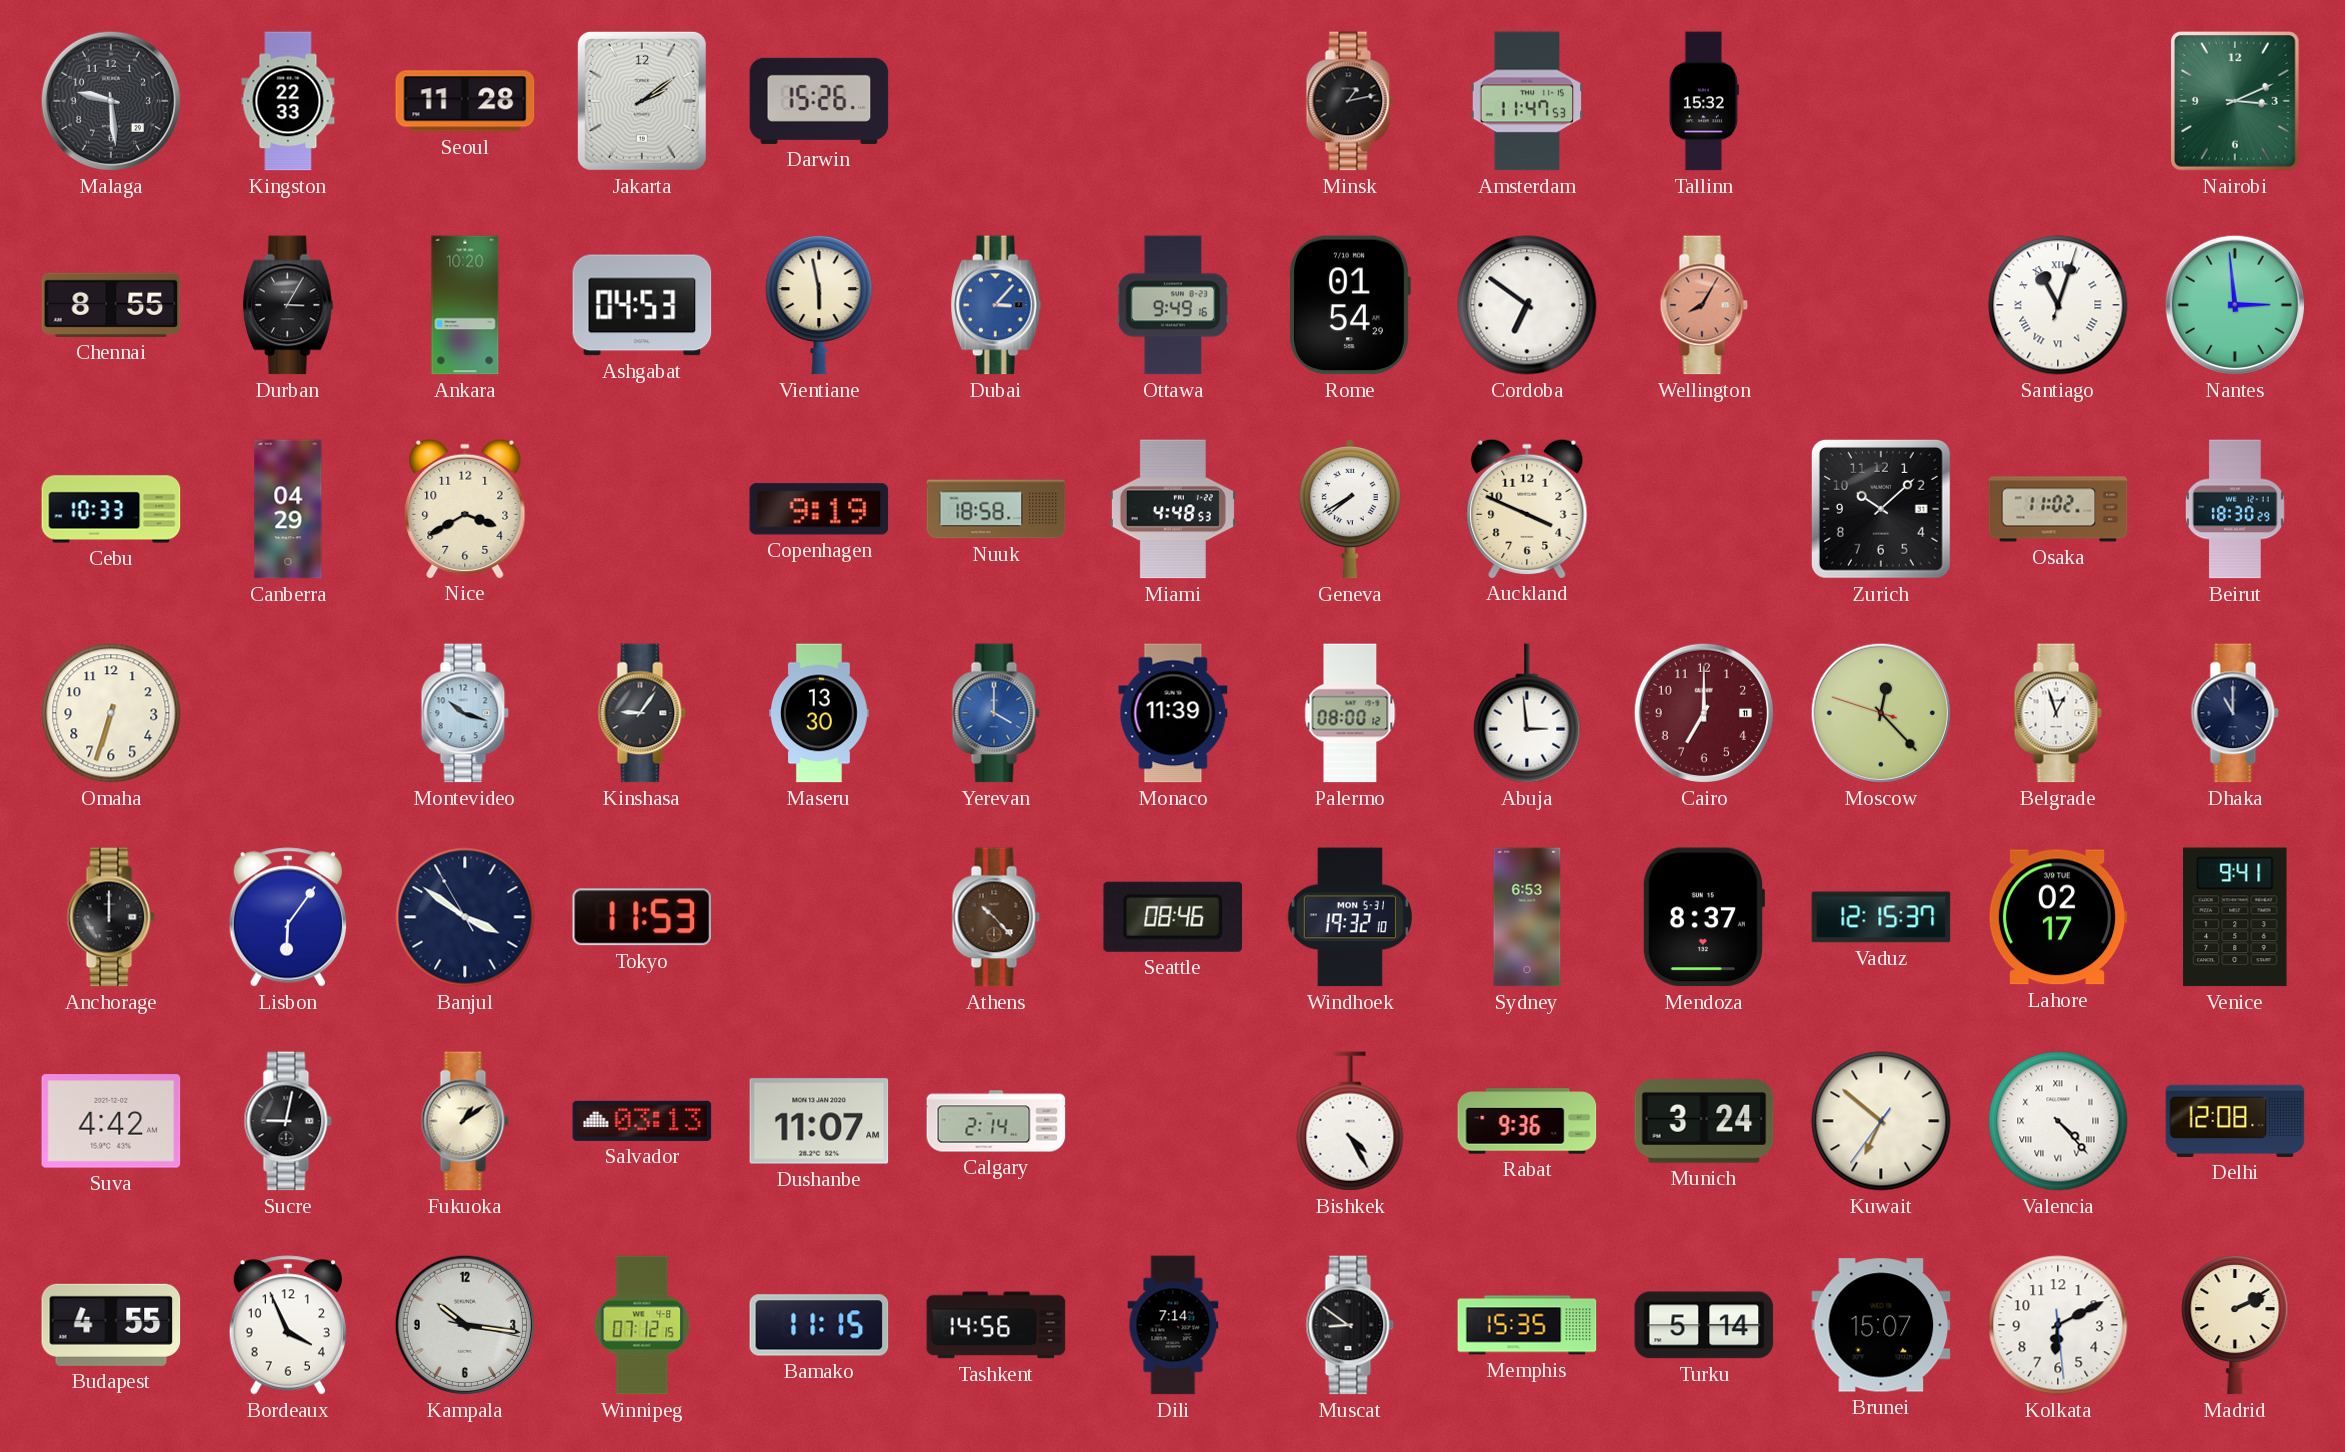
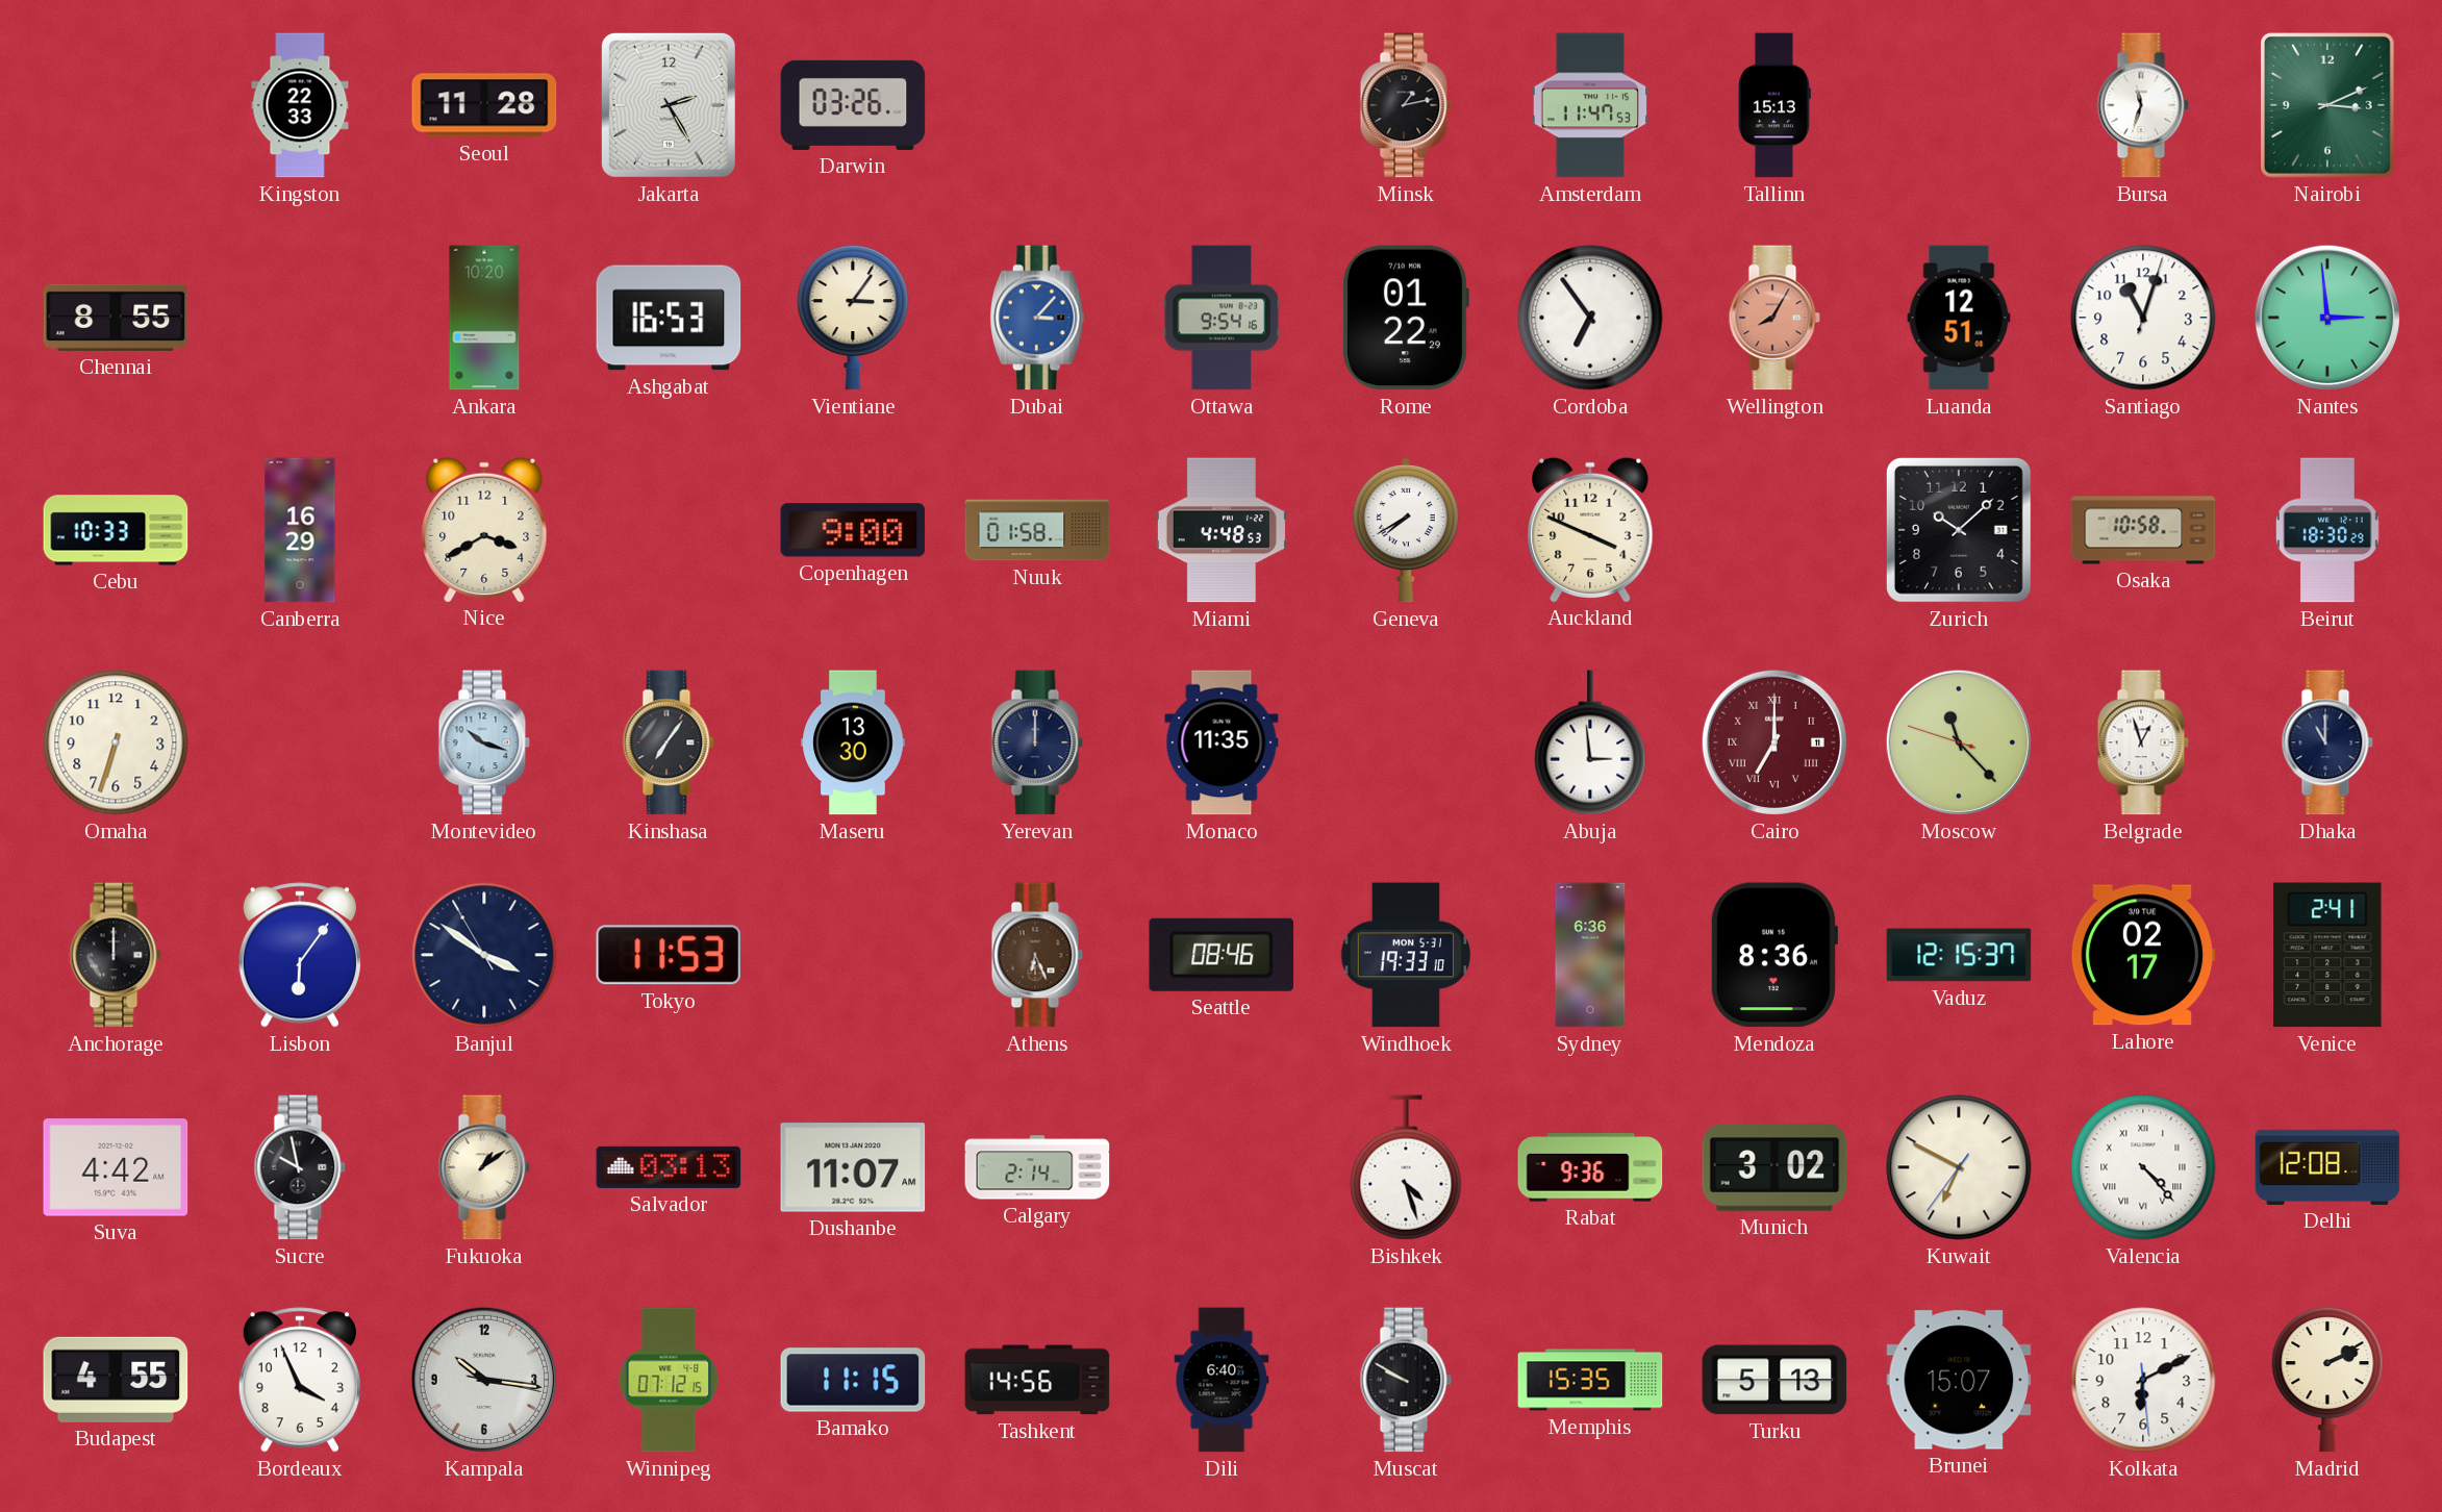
Malaga: 9:29 -> none
Jakarta: 2:09 -> 2:25
Darwin: 15:26 -> 03:26
Tallinn: 15:32 -> 15:13
Bursa: none -> 11:33
Durban: 3:05 -> none
Ashgabat: 04:53 -> 16:53
Vientiane: 5:58 -> 3:06
Ottawa: 9:49 -> 9:54
Rome: 01:54 -> 01:22
Cordoba: 6:51 -> 6:54
Luanda: none -> 12:51
Santiago numerals: Roman -> Arabic
Canberra: 04:29 -> 16:29
Copenhagen: 9:19 -> 9:00
Nuuk: 18:58 -> 01:58
Osaka: 11:02 -> 10:58
Kinshasa: 9:06 -> 7:06
Yerevan: 4:00 -> 12:00
Yerevan dial: blue -> navy
Monaco: 11:39 -> 11:35
Palermo: 08:00 -> none
Cairo numerals: Arabic -> Roman
Moscow: 12:22 -> 11:22
Athens: 10:23 -> 6:26
Windhoek: 19:32 -> 19:33
Sydney: 6:53 -> 6:36
Mendoza: 8:37 -> 8:36
Venice: 9:41 -> 2:41
Sucre: 9:02 -> 9:58
Bishkek: 4:25 -> 4:27
Munich: 3:24 -> 3:02
Kuwait: 6:51 -> 6:49
Dili: 7:14 -> 6:40
Muscat: 8:51 -> 9:50
Turku: 5:14 -> 5:13
